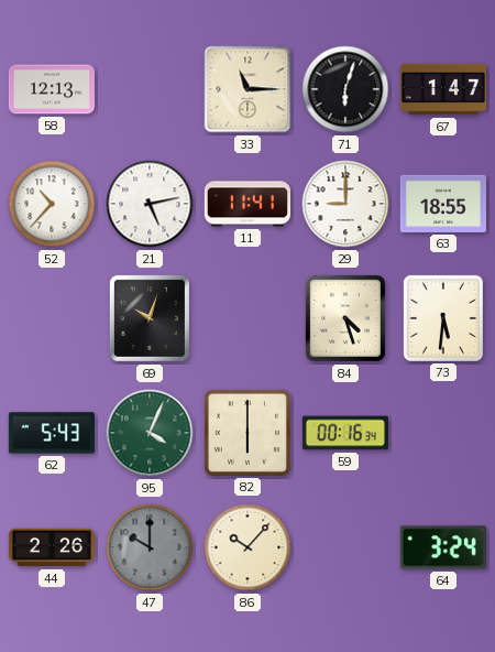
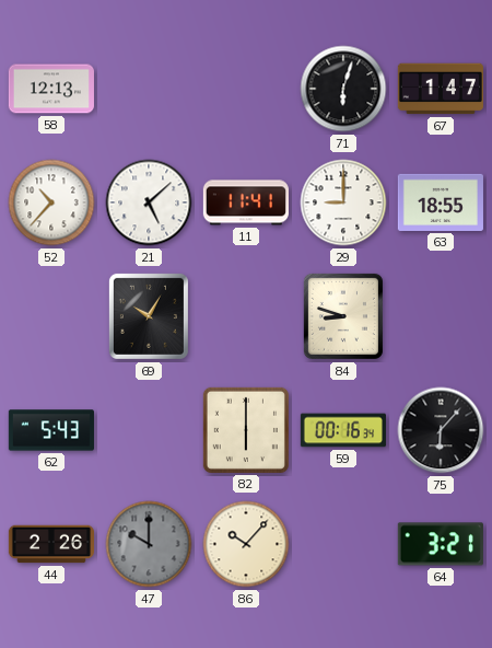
33: 11:15 -> none
21: 5:13 -> 5:08
69: 10:03 -> 10:05
84: 4:27 -> 8:48
73: 5:31 -> none
95: 4:04 -> none
75: none -> 6:07
64: 3:24 -> 3:21
